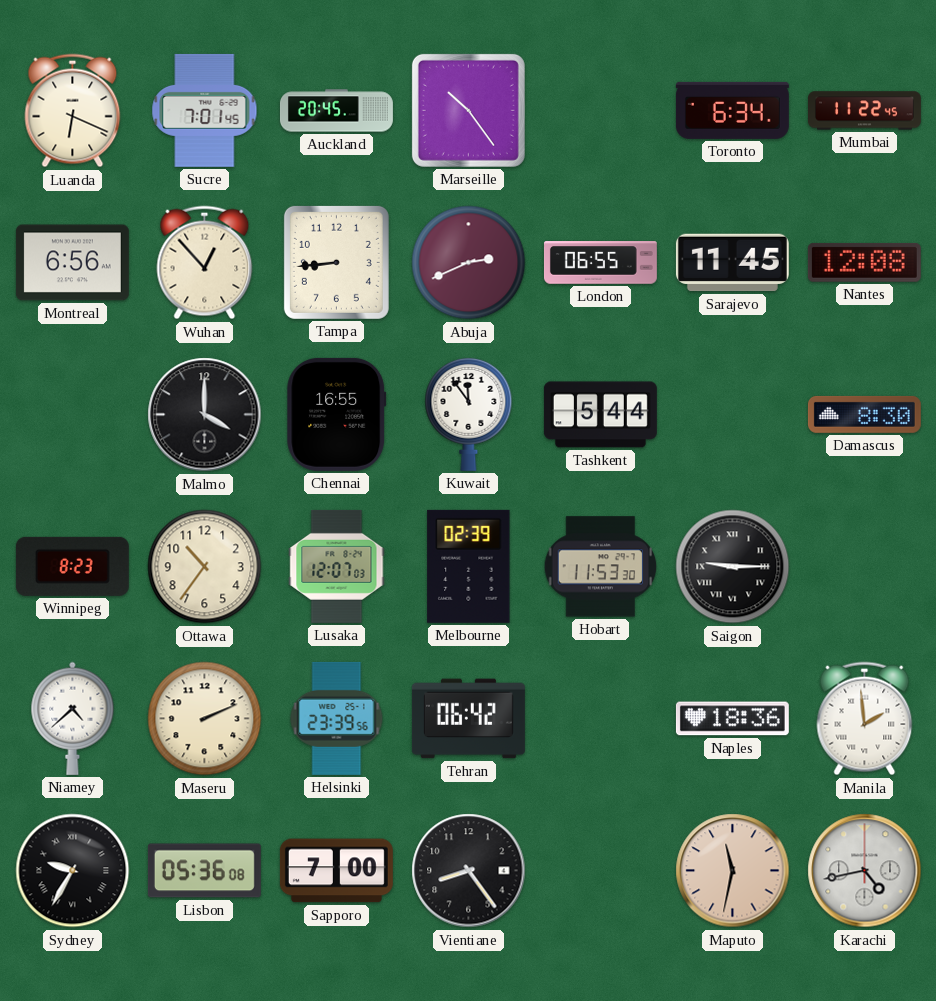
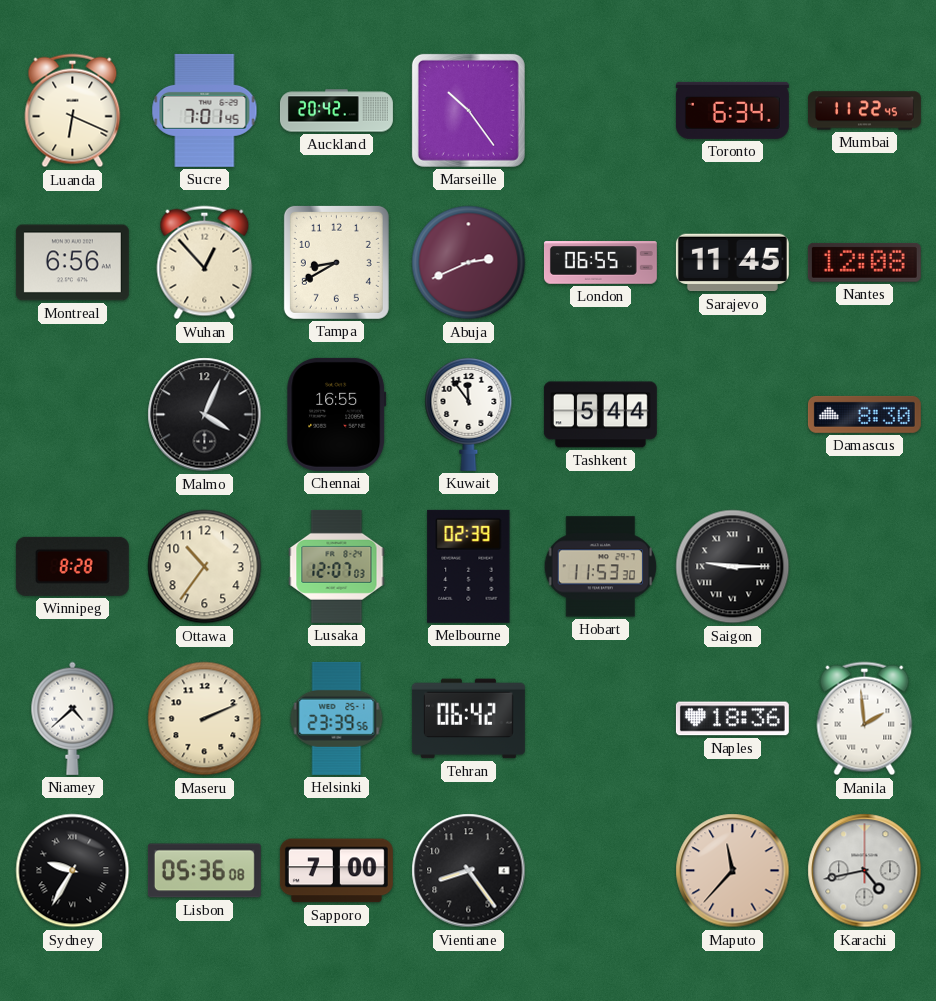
Auckland: 20:45 -> 20:42
Tampa: 8:44 -> 8:40
Malmo: 4:00 -> 4:04
Winnipeg: 8:23 -> 8:28
Maputo: 11:32 -> 11:37
